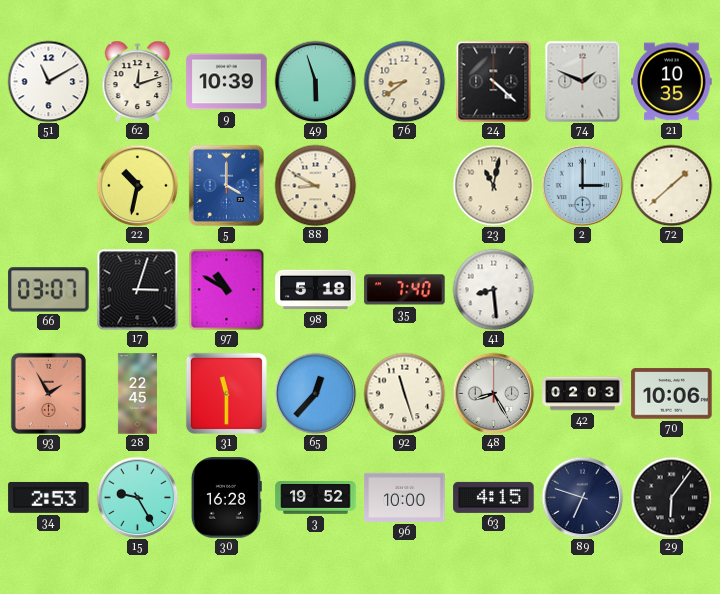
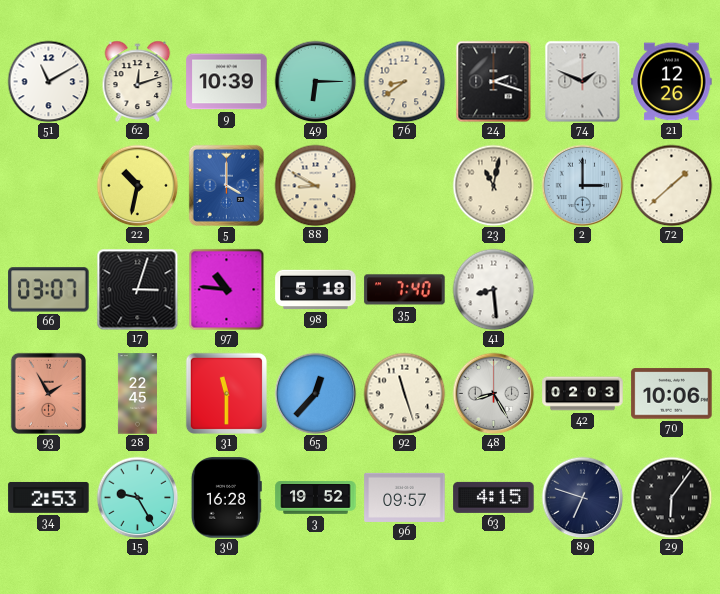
49: 5:57 -> 6:15
24: 4:22 -> 2:18
21: 10:35 -> 12:26
97: 10:50 -> 10:46
96: 10:00 -> 09:57
